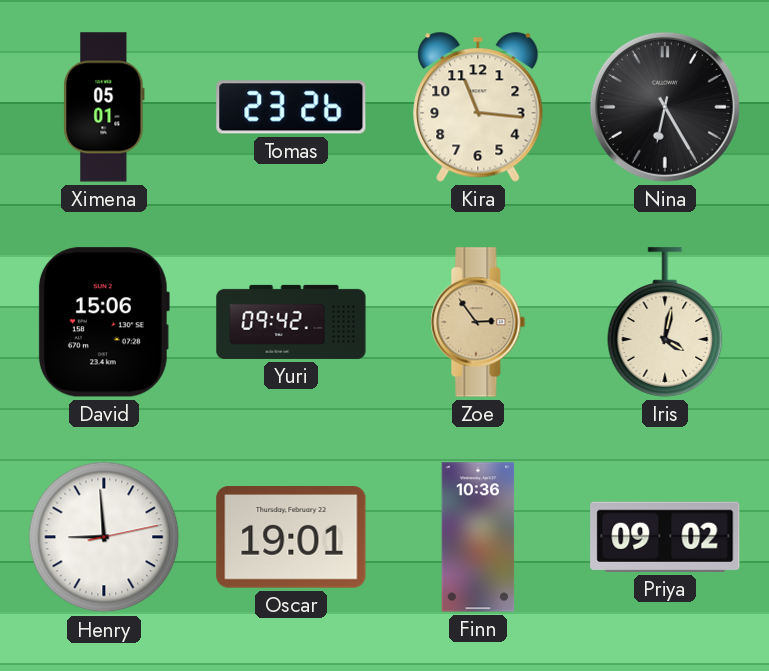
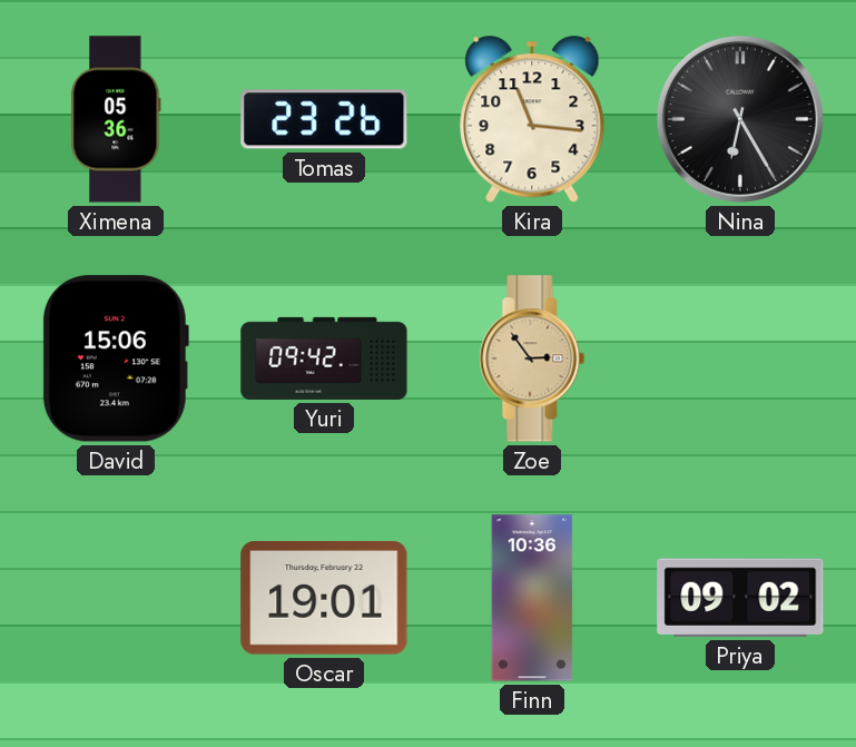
Ximena: 05:01 -> 05:36
Iris: 4:02 -> none
Henry: 8:59 -> none
